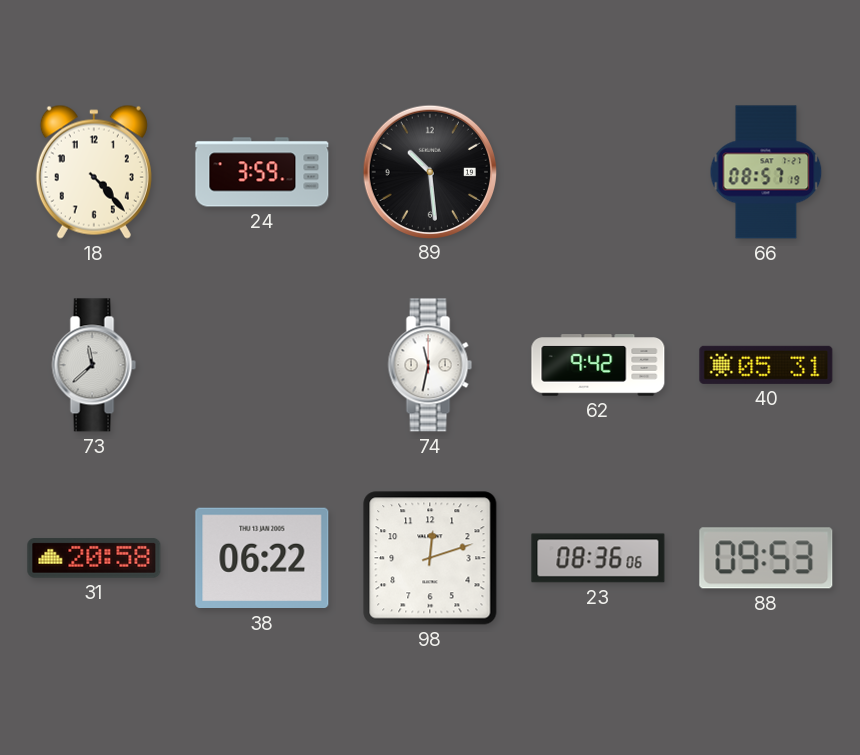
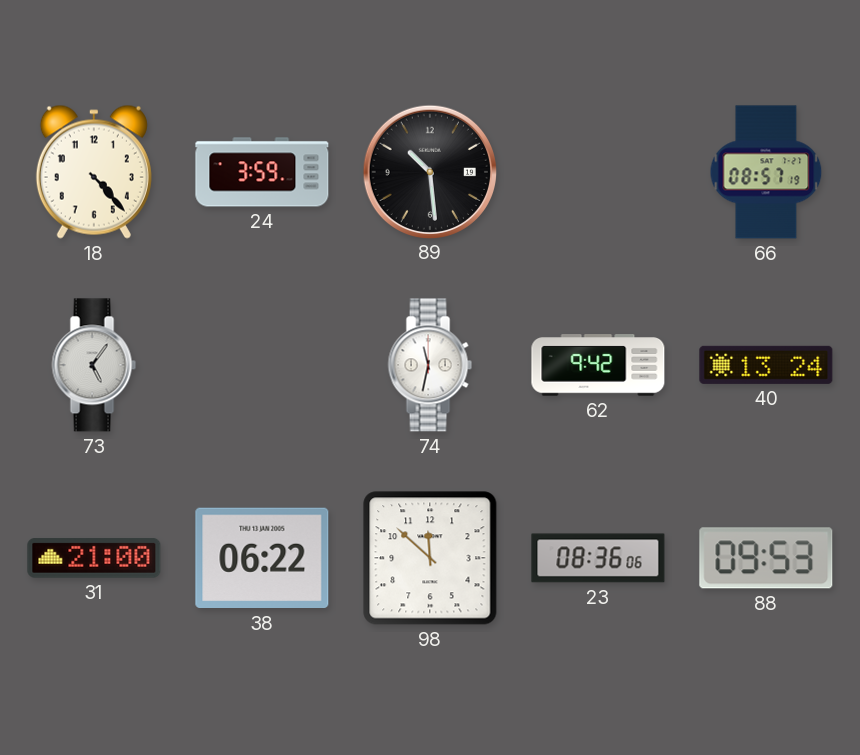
73: 11:38 -> 5:06
40: 05:31 -> 13:24
31: 20:58 -> 21:00
98: 12:12 -> 11:52
